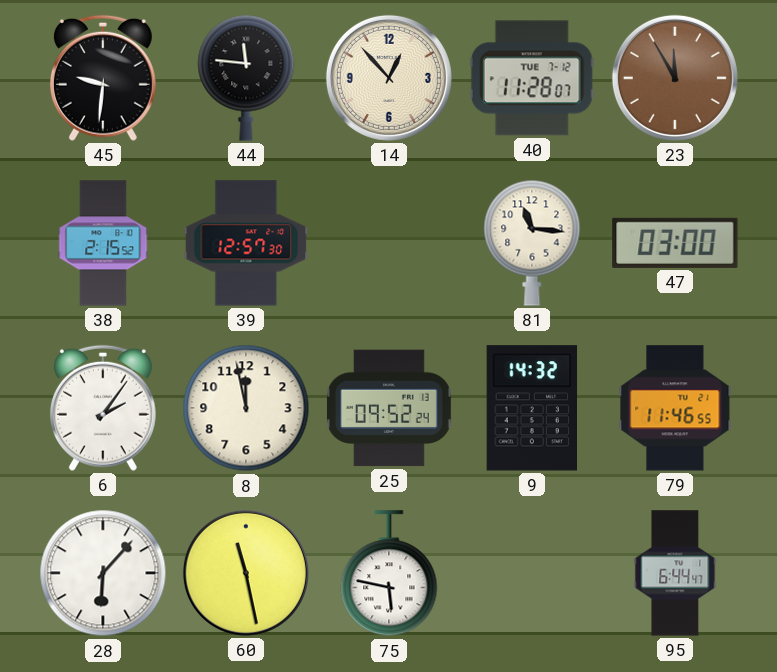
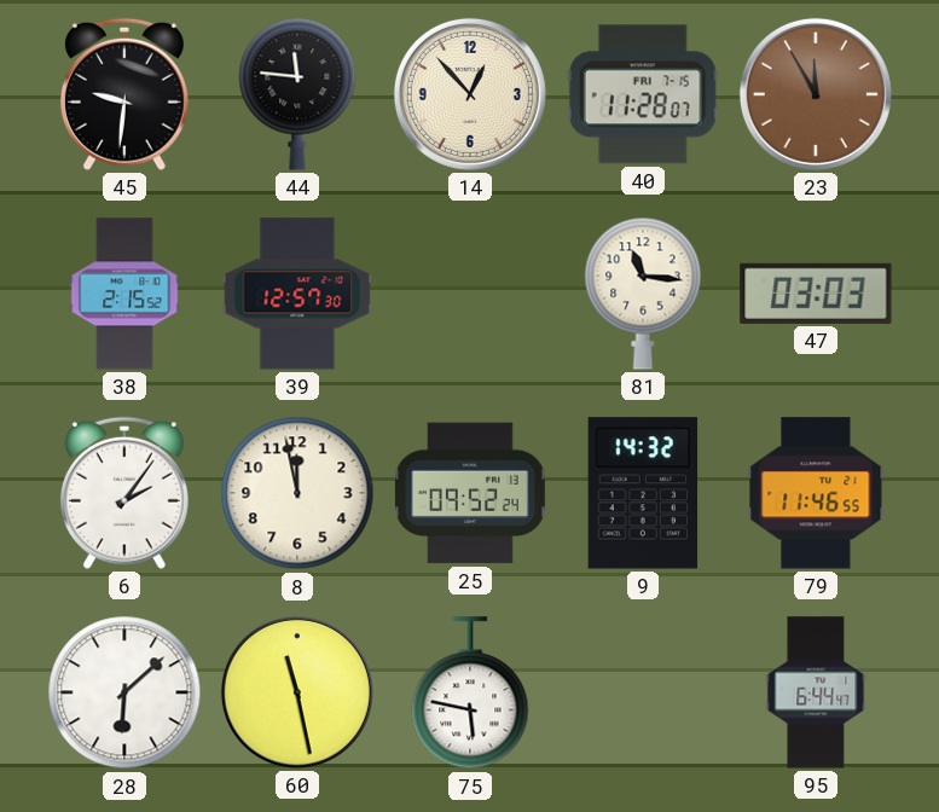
40 date: TUE 7-12 -> FRI 7-15
47: 03:00 -> 03:03
28: 6:07 -> 6:08
